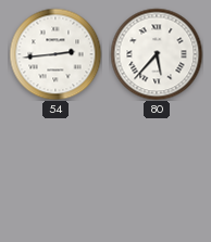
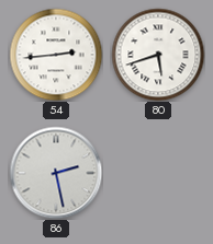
80: 5:37 -> 5:42
86: none -> 2:28
